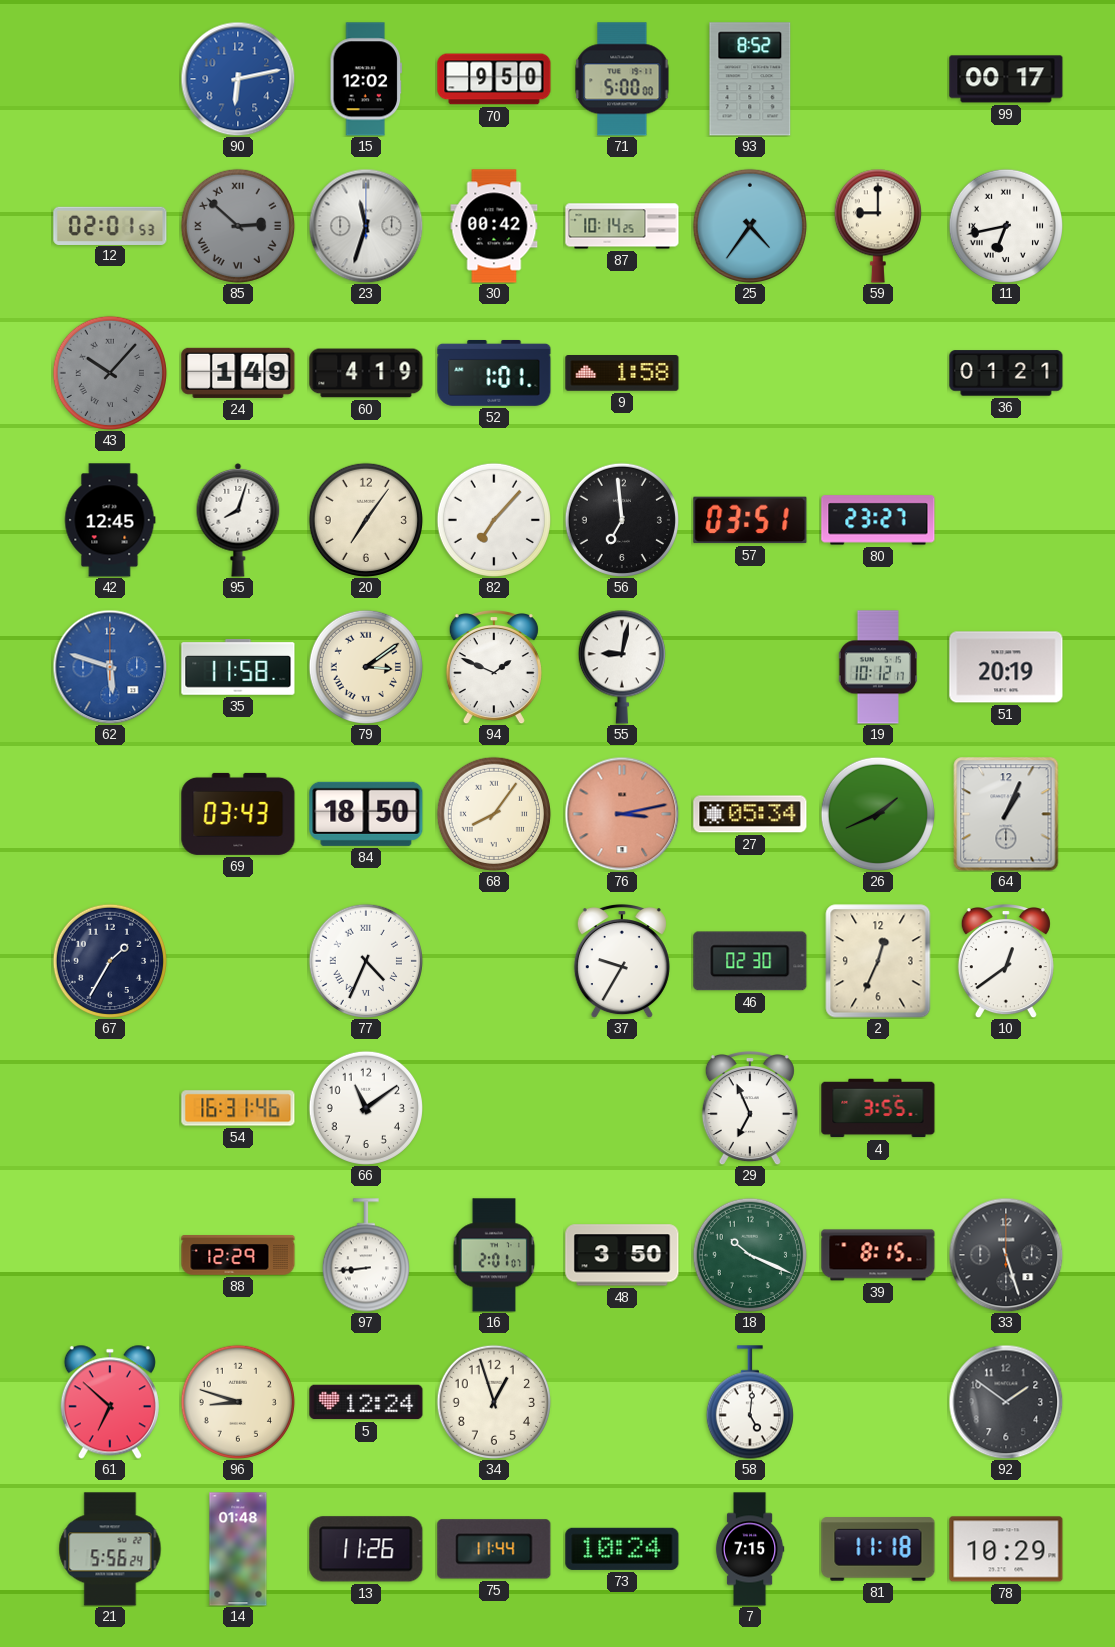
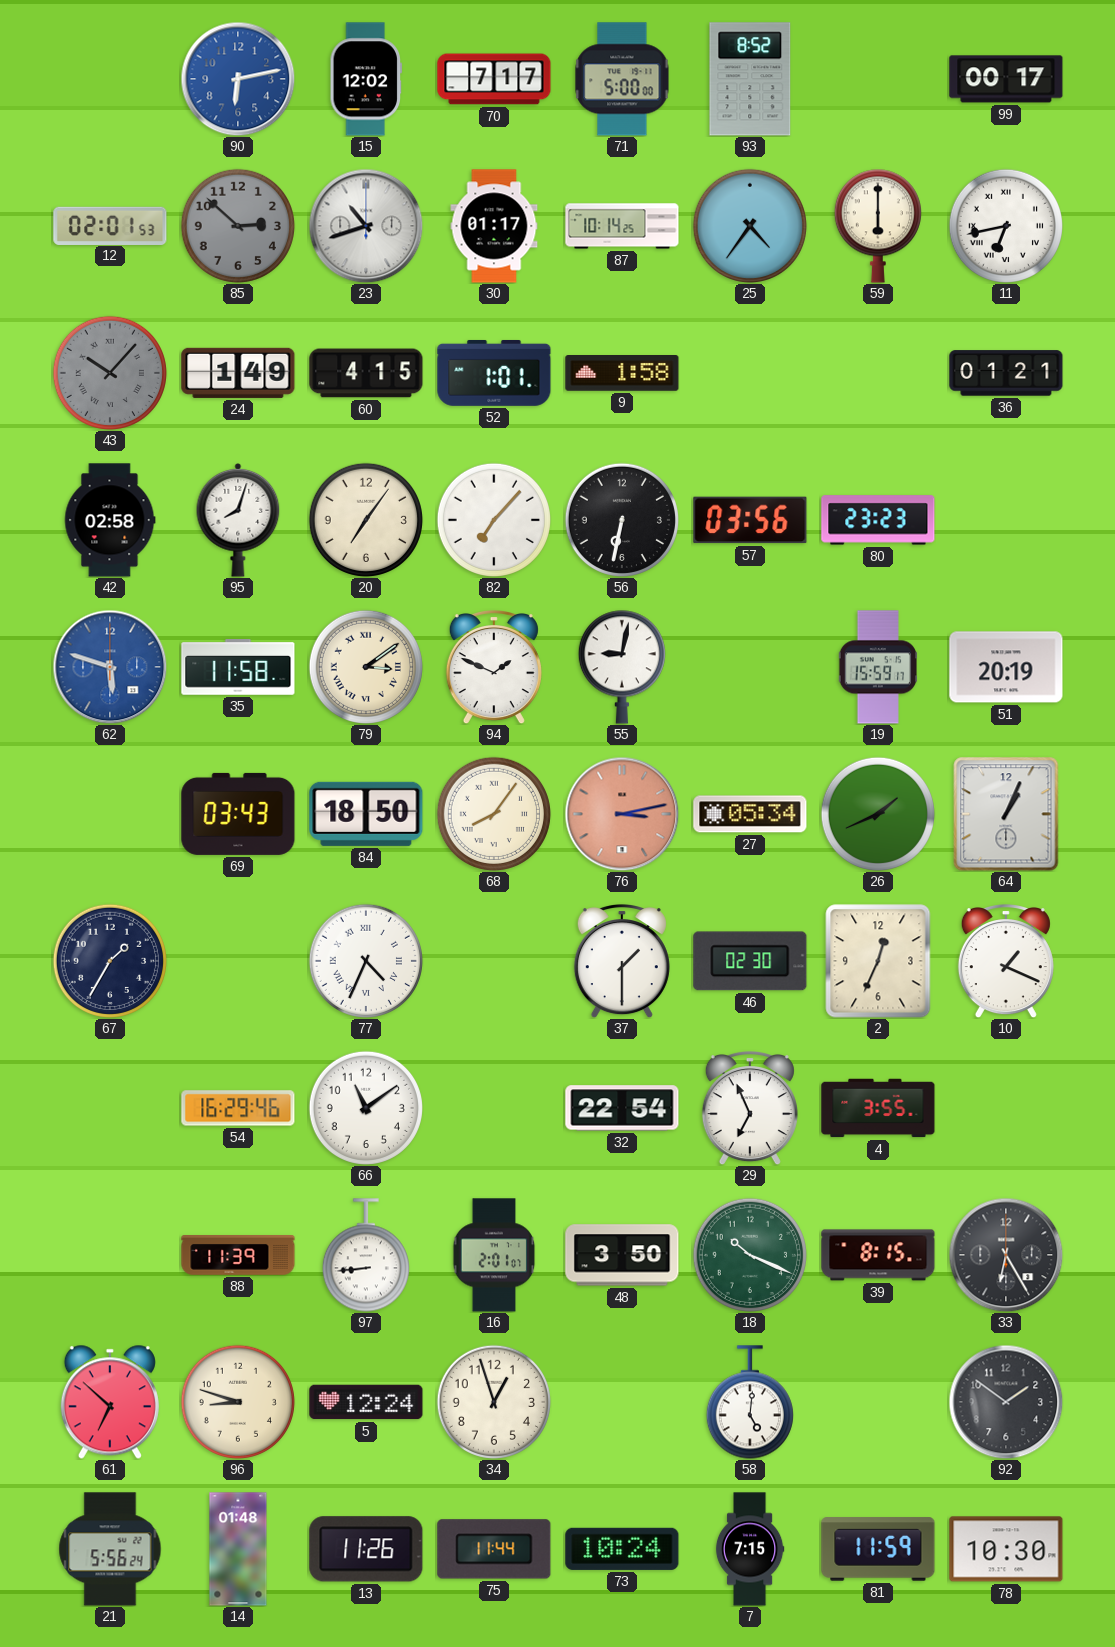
70: 9:50 -> 7:17
85 numerals: Roman -> Arabic
23: 11:33 -> 10:42
30: 00:42 -> 01:17
59: 9:00 -> 6:00
60: 4:19 -> 4:15
42: 12:45 -> 02:58
56: 6:59 -> 6:32
57: 03:51 -> 03:56
80: 23:27 -> 23:23
19: 10:12 -> 15:59
37: 9:35 -> 1:30
10: 12:39 -> 1:19
54: 16:31 -> 16:29
32: none -> 22:54
88: 12:29 -> 11:39
33: 5:27 -> 6:25
81: 11:18 -> 11:59
78: 10:29 -> 10:30
